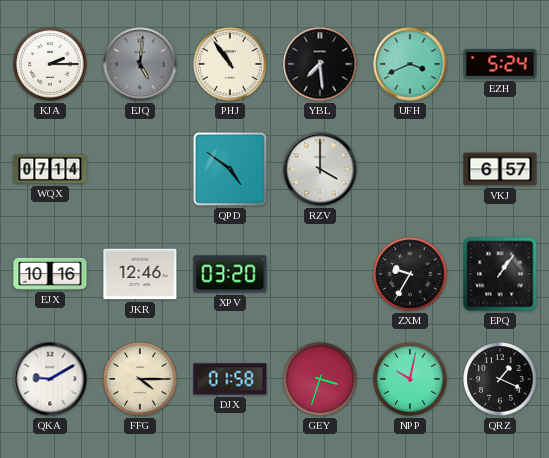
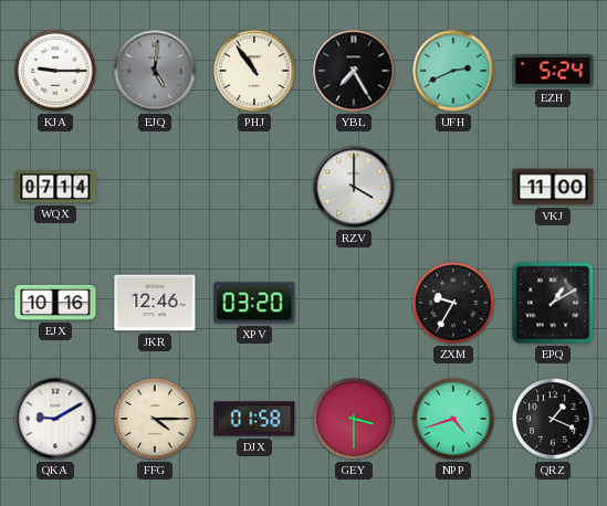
KJA: 2:15 -> 9:15
YBL: 7:29 -> 7:25
UFH: 3:41 -> 2:41
QPD: 4:51 -> none
VKJ: 6:57 -> 11:00
EPQ: 1:06 -> 1:10
GEY: 3:33 -> 3:30
NPP: 10:02 -> 4:42
